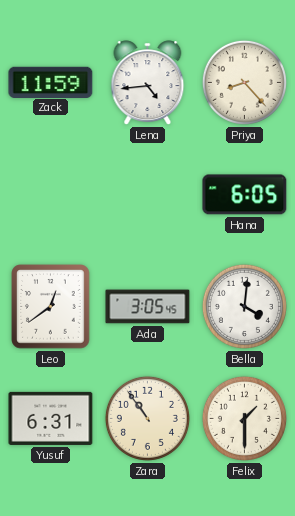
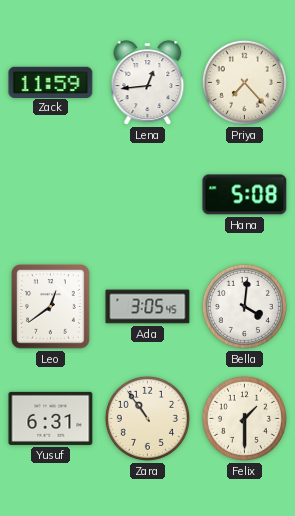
Lena: 4:44 -> 12:44
Priya: 8:23 -> 7:23
Hana: 6:05 -> 5:08
